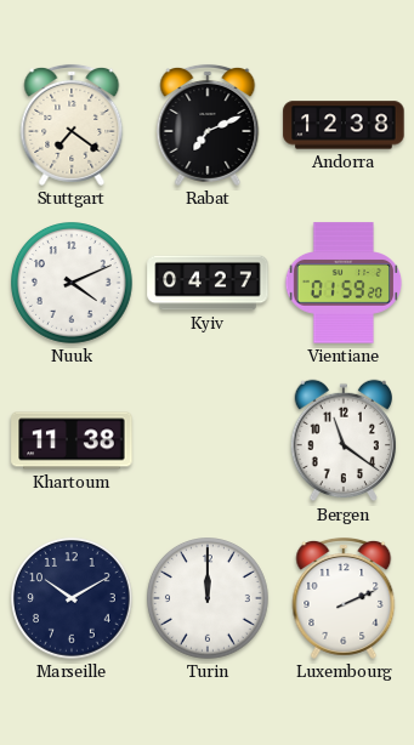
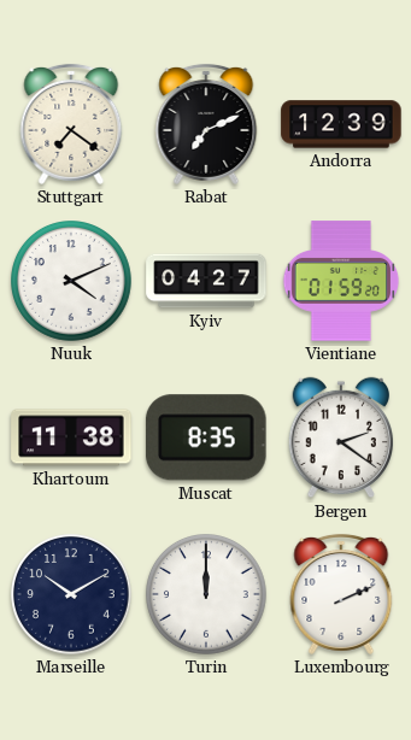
Andorra: 12:38 -> 12:39
Muscat: none -> 8:35
Bergen: 11:21 -> 2:21
